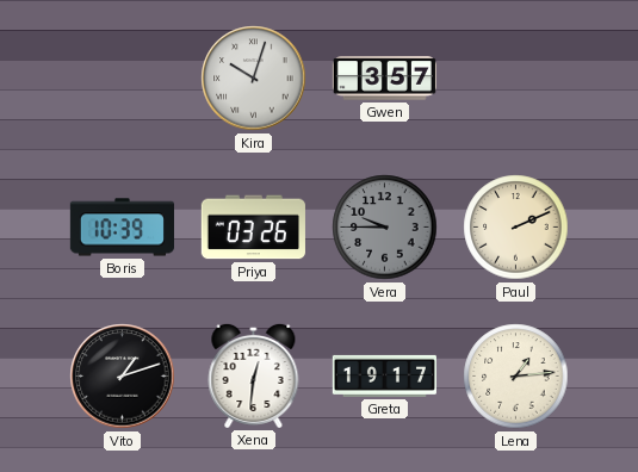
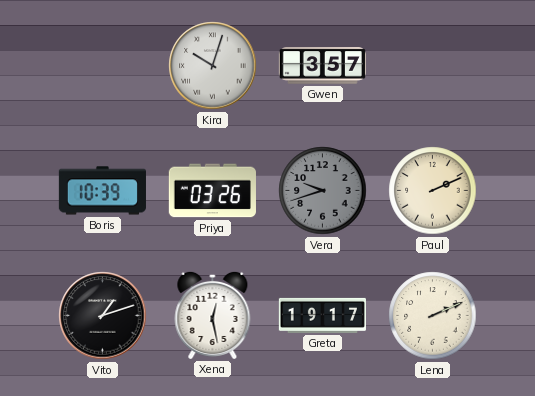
Vera: 9:45 -> 9:42
Xena: 12:31 -> 12:28
Lena: 1:14 -> 2:11
